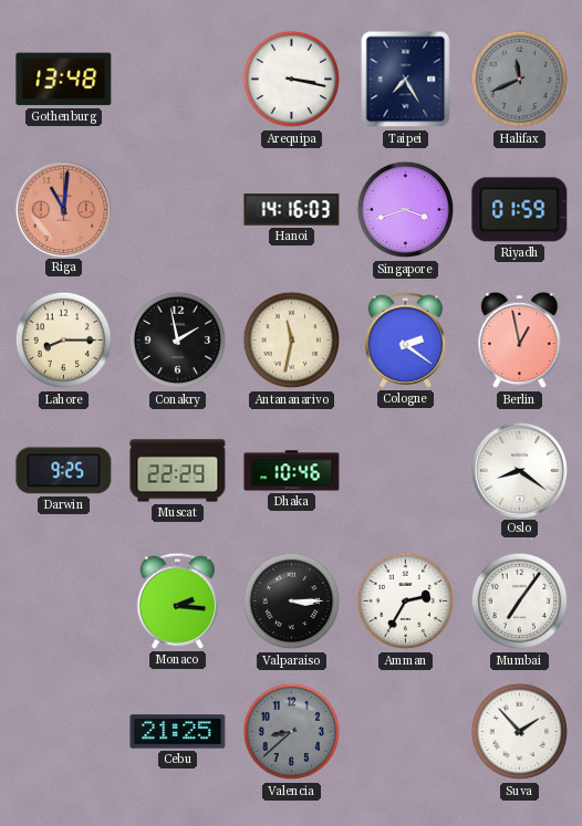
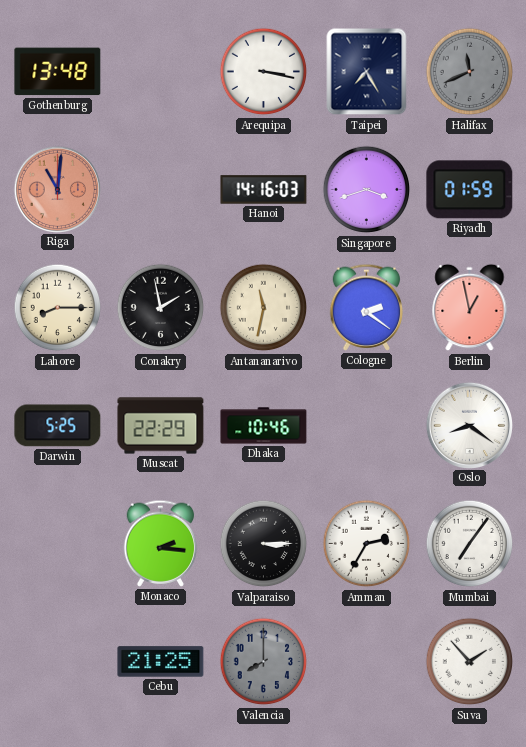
Darwin: 9:25 -> 5:25
Valencia: 8:38 -> 8:00
